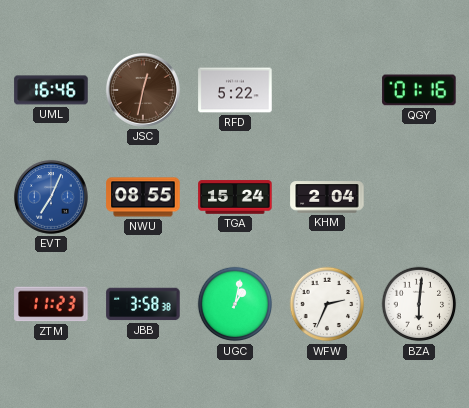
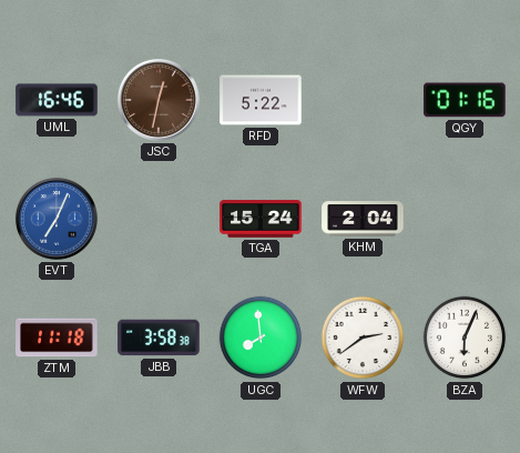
NWU: 08:55 -> none
ZTM: 11:23 -> 11:18
UGC: 1:02 -> 7:59
WFW: 2:34 -> 2:39
BZA: 6:01 -> 6:04
